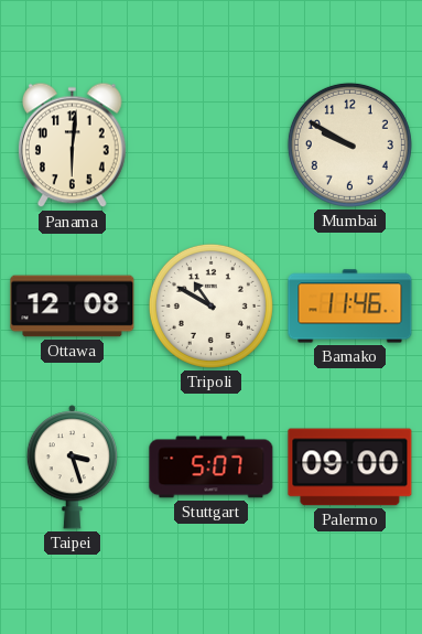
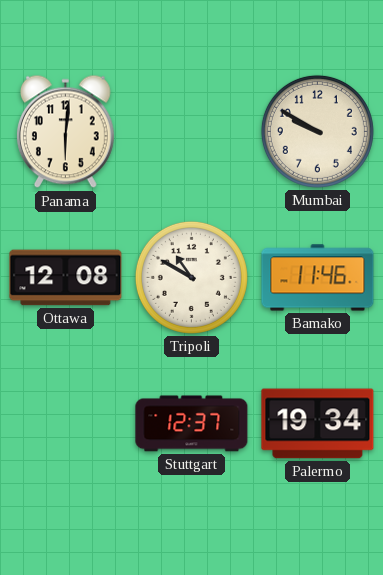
Taipei: 3:27 -> none
Stuttgart: 5:07 -> 12:37
Palermo: 09:00 -> 19:34
